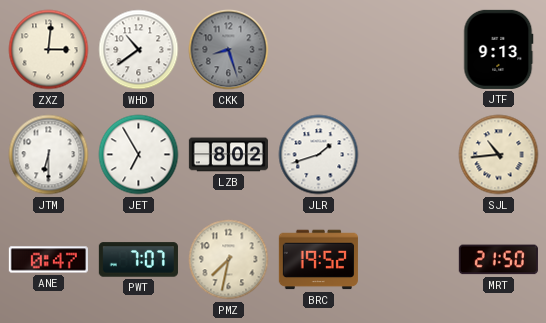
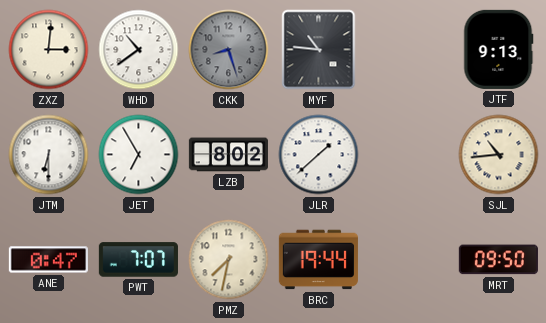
MYF: none -> 10:46
JLR: 1:42 -> 1:38
BRC: 19:52 -> 19:44
MRT: 21:50 -> 09:50
